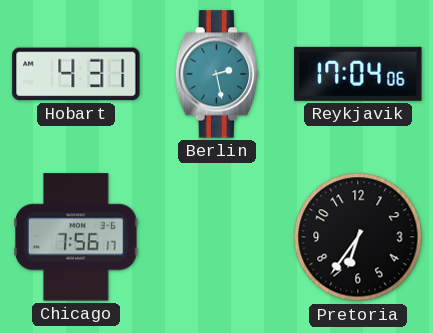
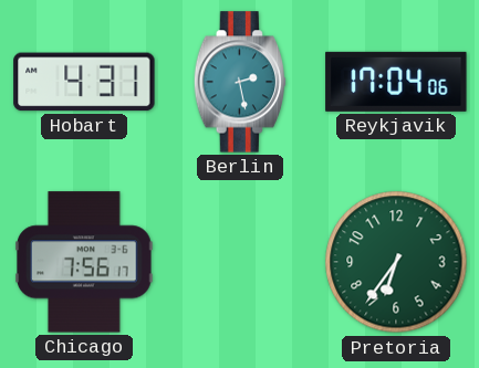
Pretoria dial: black -> green
